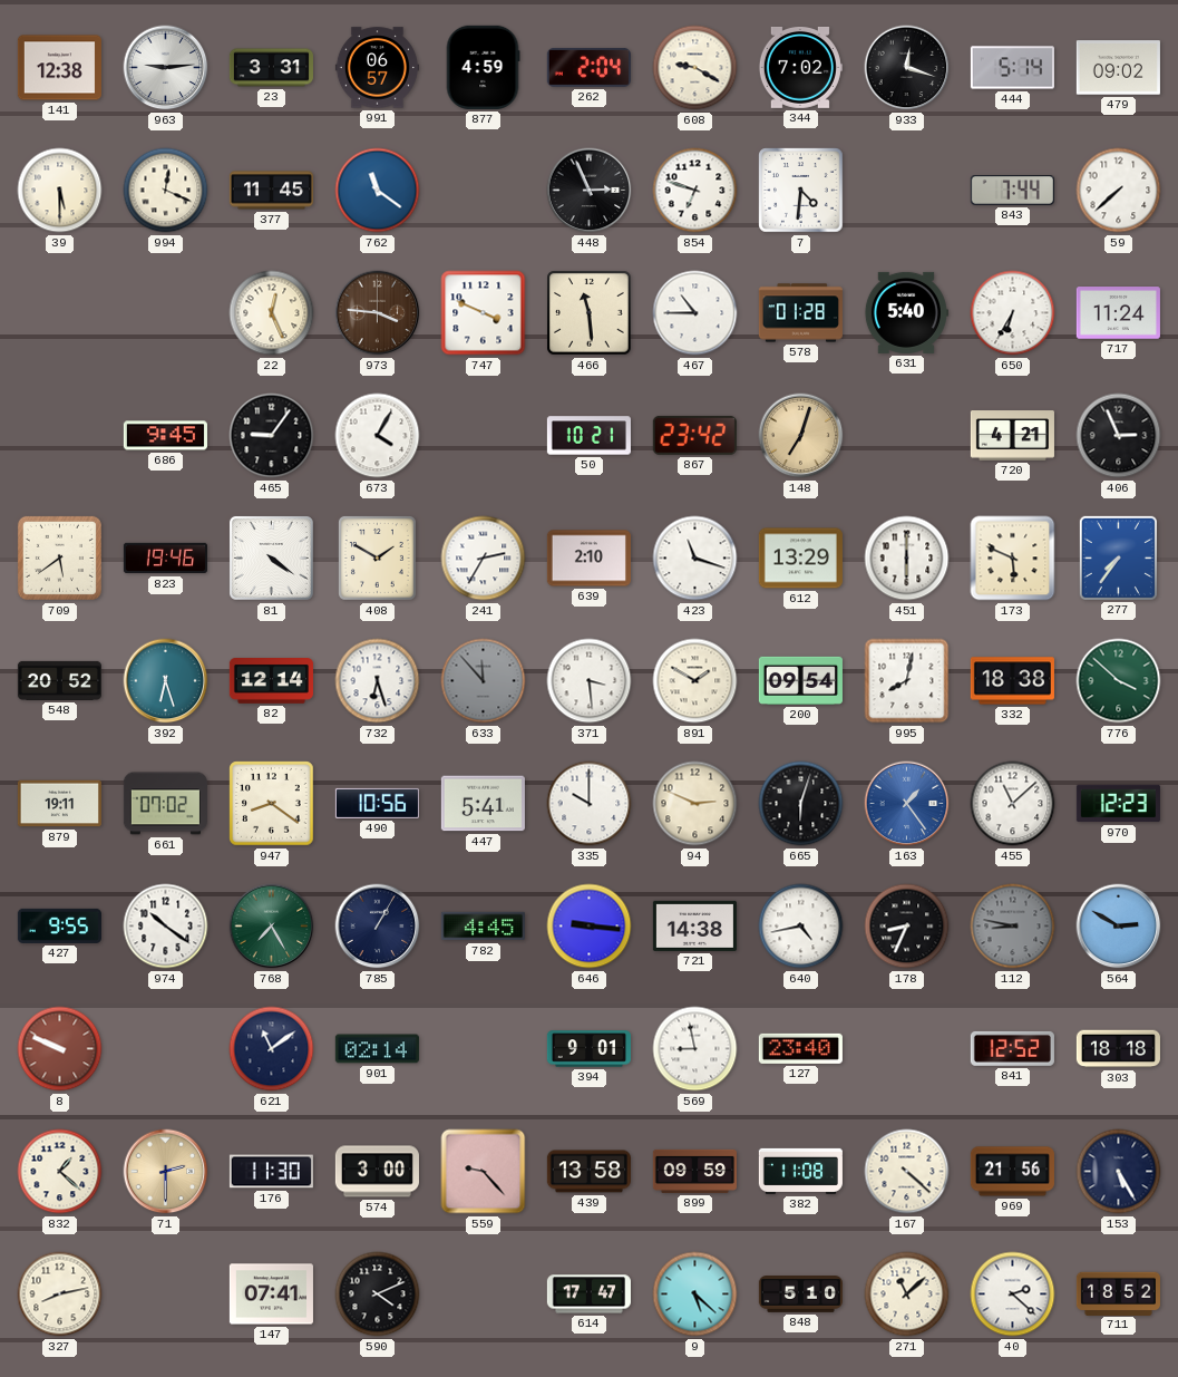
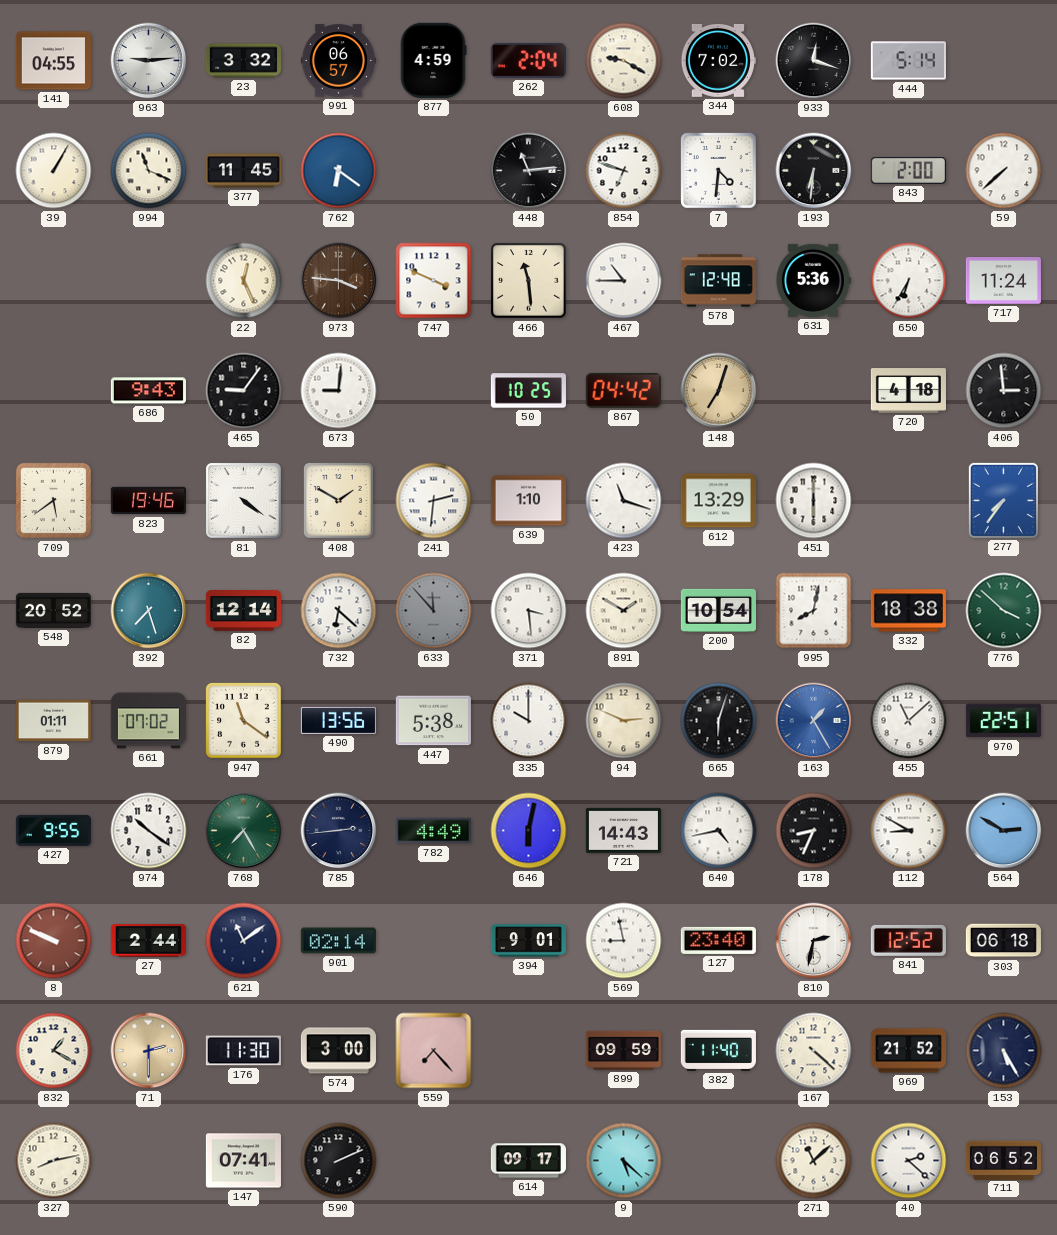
141: 12:38 -> 04:55
23: 3:31 -> 3:32
479: 09:02 -> none
39: 5:30 -> 1:05
994: 12:19 -> 11:19
762: 11:21 -> 6:21
448: 2:56 -> 11:14
193: none -> 6:31
843: 7:44 -> 2:00
578: 01:28 -> 12:48
631: 5:40 -> 5:36
686: 9:45 -> 9:43
673: 4:05 -> 9:01
50: 10:21 -> 10:25
867: 23:42 -> 04:42
720: 4:21 -> 4:18
406: 2:56 -> 2:59
241: 2:35 -> 2:31
639: 2:10 -> 1:10
173: 5:49 -> none
392: 6:27 -> 7:27
732: 6:27 -> 6:22
200: 09:54 -> 10:54
879: 19:11 -> 01:11
947: 8:21 -> 11:21
490: 10:56 -> 13:56
447: 5:41 -> 5:38
163: 1:24 -> 1:25
970: 12:23 -> 22:51
785: 1:05 -> 2:44
782: 4:45 -> 4:49
646: 9:16 -> 6:02
721: 14:38 -> 14:43
112: 8:47 -> 8:50
112 dial: grey -> white
27: none -> 2:44
810: none -> 2:32
303: 18:18 -> 06:18
832: 1:22 -> 1:20
559: 9:23 -> 7:23
439: 13:58 -> none
382: 11:08 -> 11:40
969: 21:56 -> 21:52
590: 4:11 -> 2:11
614: 17:47 -> 09:17
848: 5:10 -> none
711: 18:52 -> 06:52
